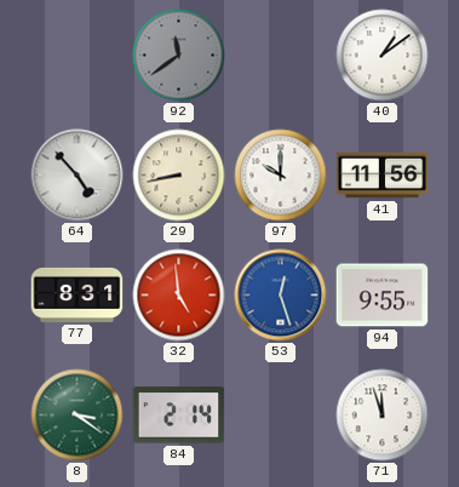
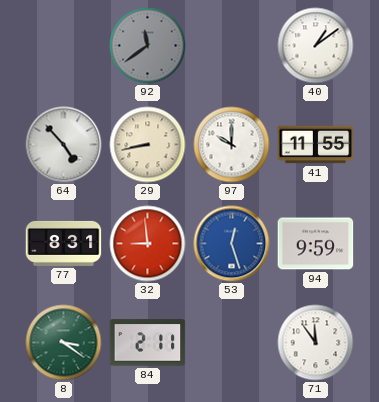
41: 11:56 -> 11:55
32: 4:59 -> 8:59
94: 9:55 -> 9:59
84: 2:14 -> 2:11
71: 11:57 -> 11:54
